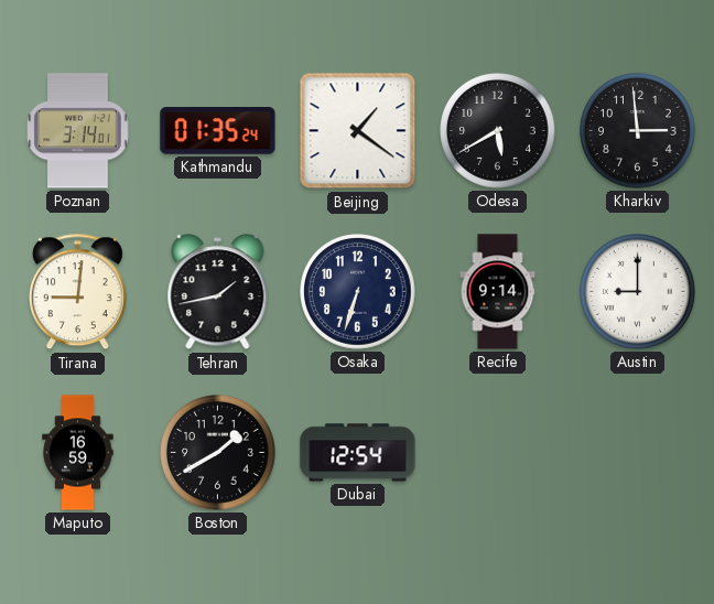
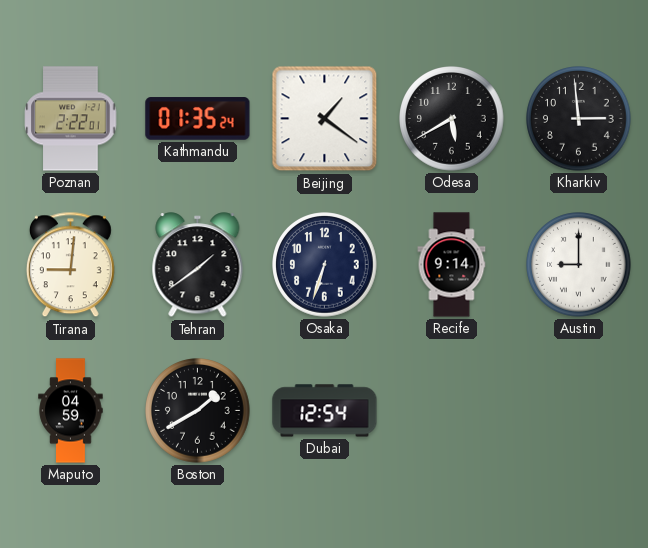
Poznan: 3:14 -> 2:22
Tehran: 1:43 -> 1:39
Maputo: 16:59 -> 04:59
